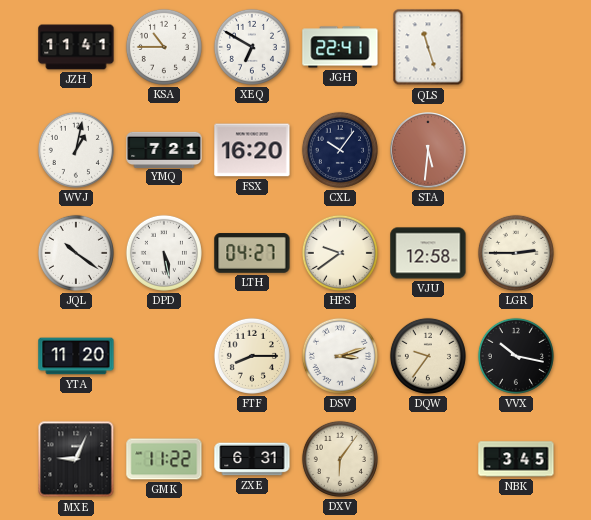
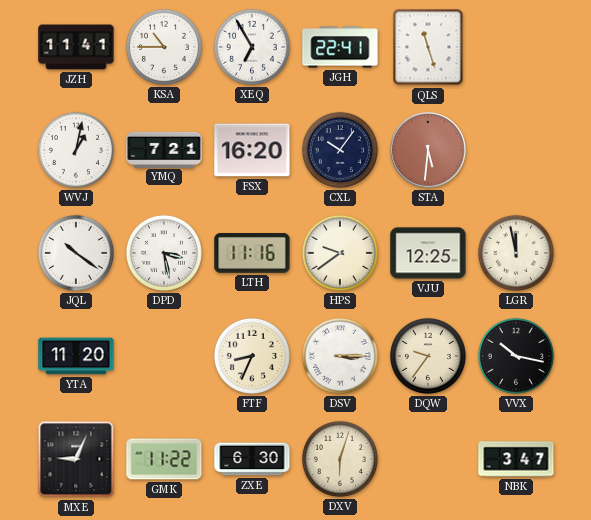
XEQ: 6:50 -> 6:55
DPD: 5:28 -> 3:28
LTH: 04:27 -> 11:16
VJU: 12:58 -> 12:25
LGR: 2:45 -> 11:58
FTF: 8:15 -> 8:34
DSV: 3:12 -> 3:15
ZXE: 6:31 -> 6:30
DXV: 6:06 -> 6:03
NBK: 3:45 -> 3:47
